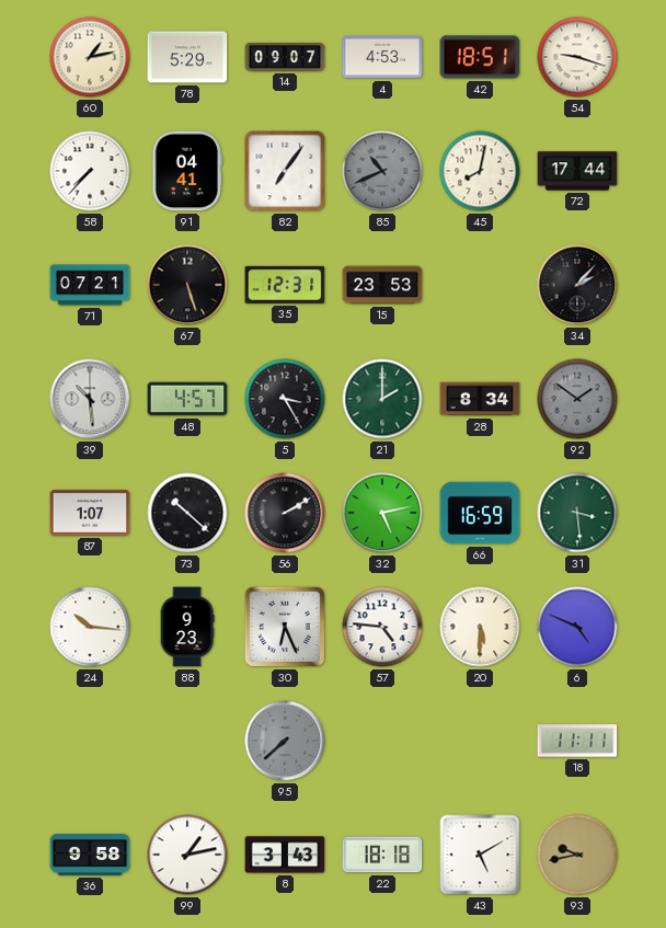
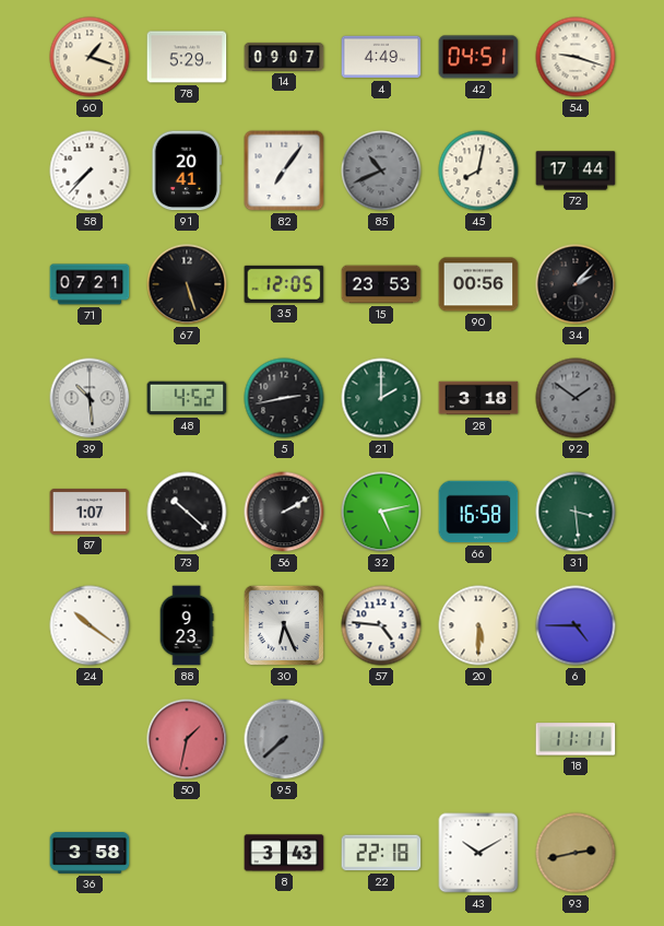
60: 1:13 -> 1:18
4: 4:53 -> 4:49
42: 18:51 -> 04:51
91: 04:41 -> 20:41
35: 12:31 -> 12:05
90: none -> 00:56
48: 4:57 -> 4:52
5: 3:25 -> 2:43
28: 8:34 -> 3:18
66: 16:59 -> 16:58
24: 10:16 -> 10:21
6: 4:49 -> 4:45
50: none -> 1:32
36: 9:58 -> 3:58
99: 1:13 -> none
22: 18:18 -> 22:18
43: 5:10 -> 10:10
93: 9:43 -> 2:43
